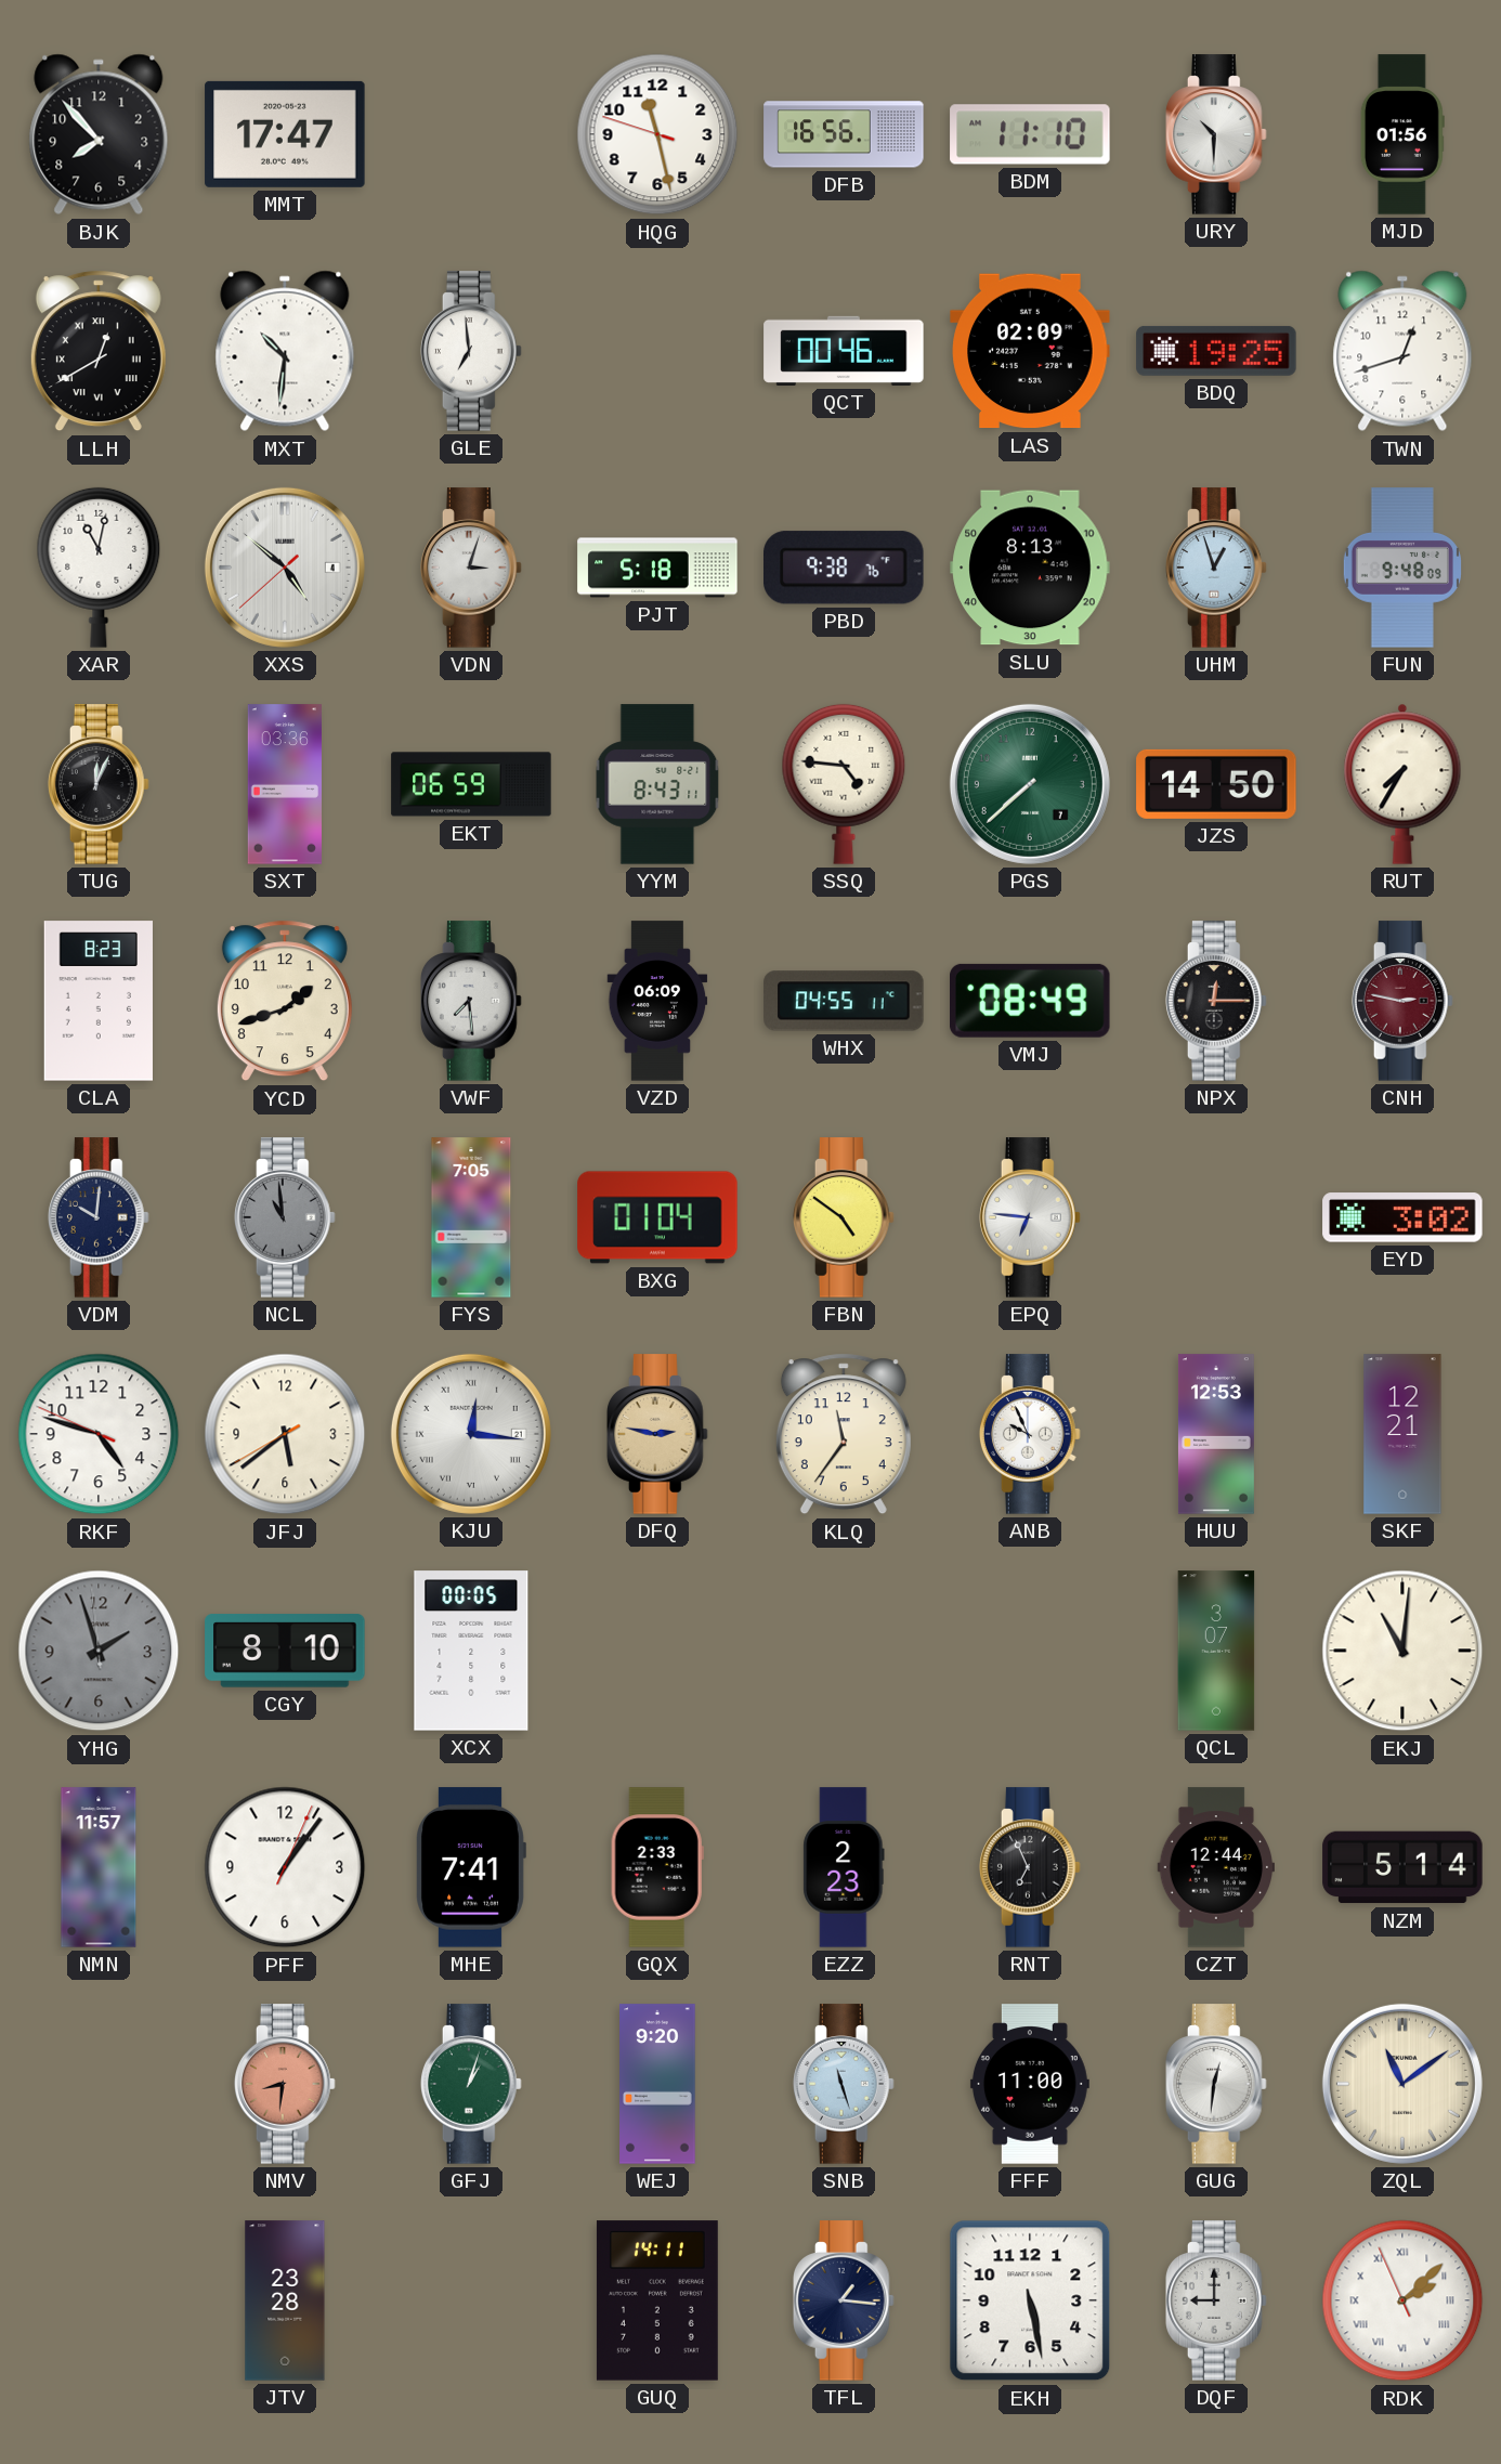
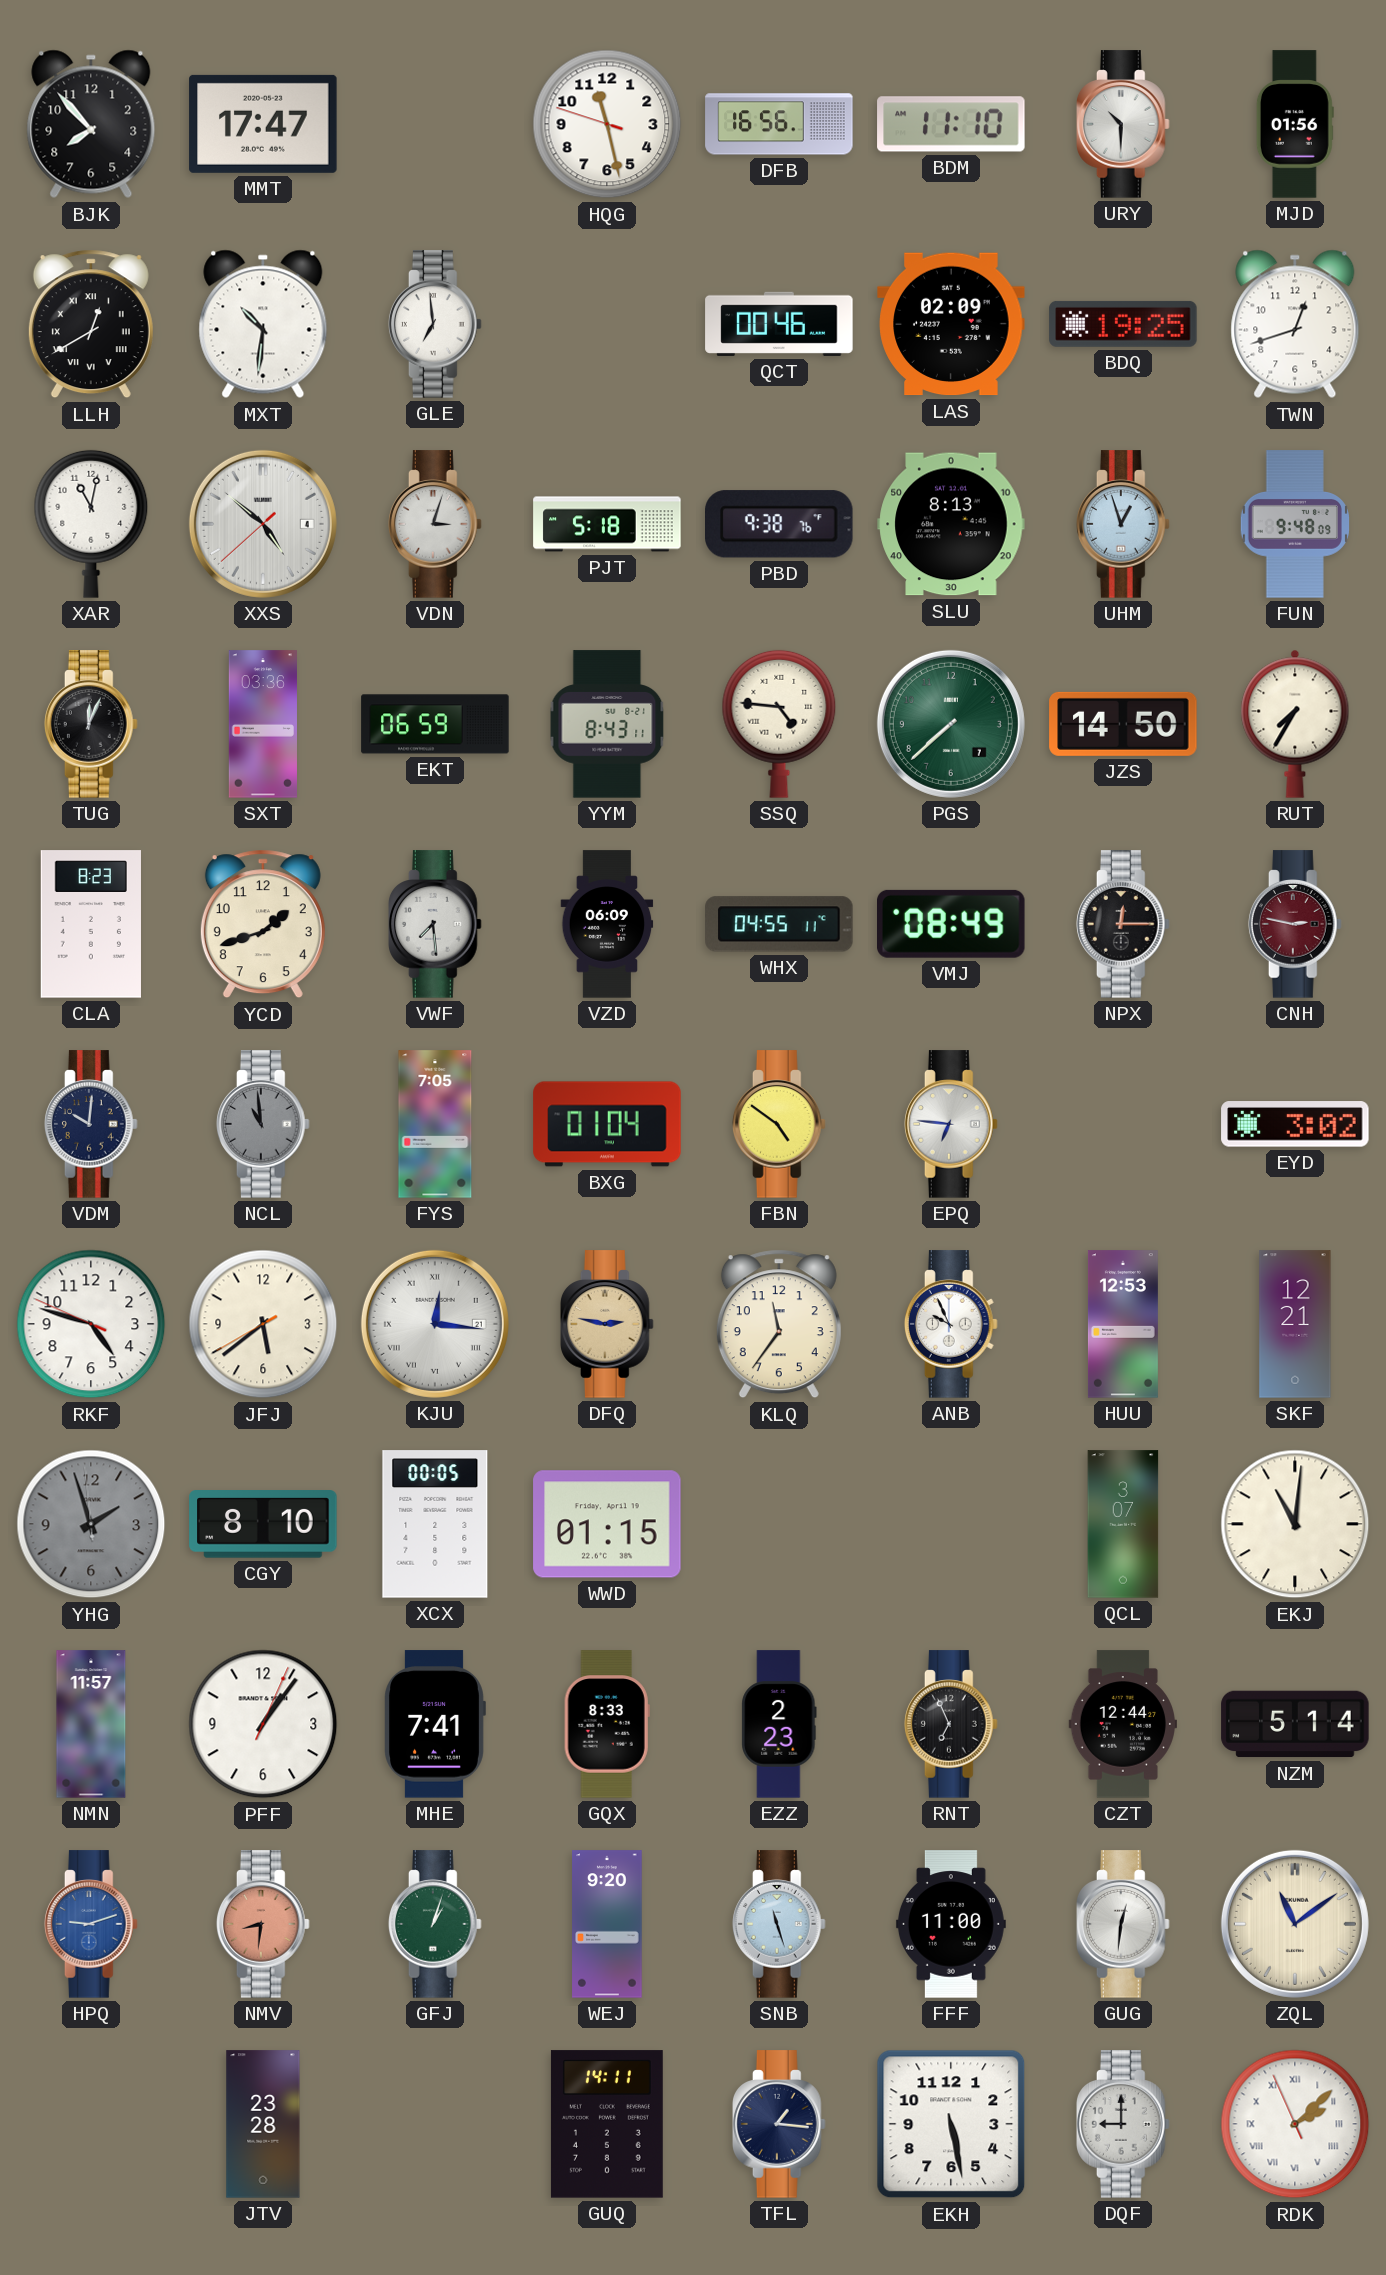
WWD: none -> 01:15
GQX: 2:33 -> 8:33
HPQ: none -> 9:12
